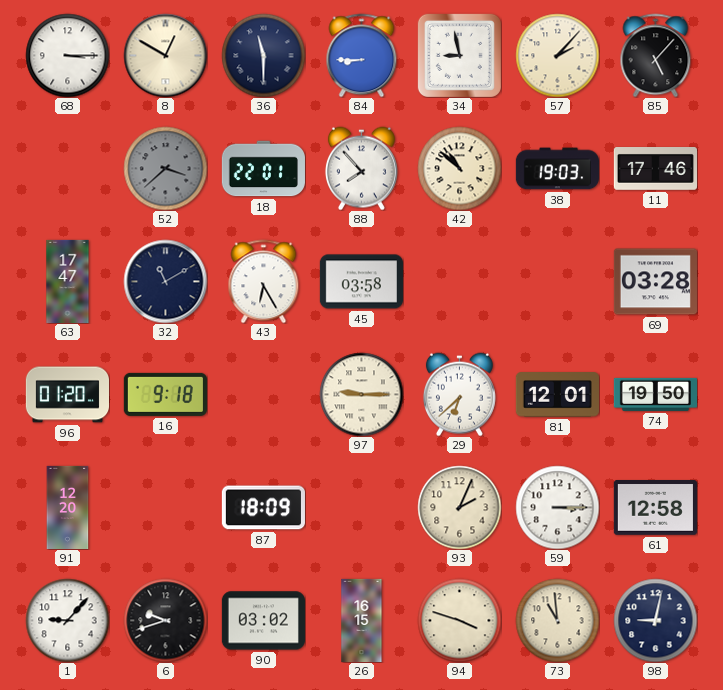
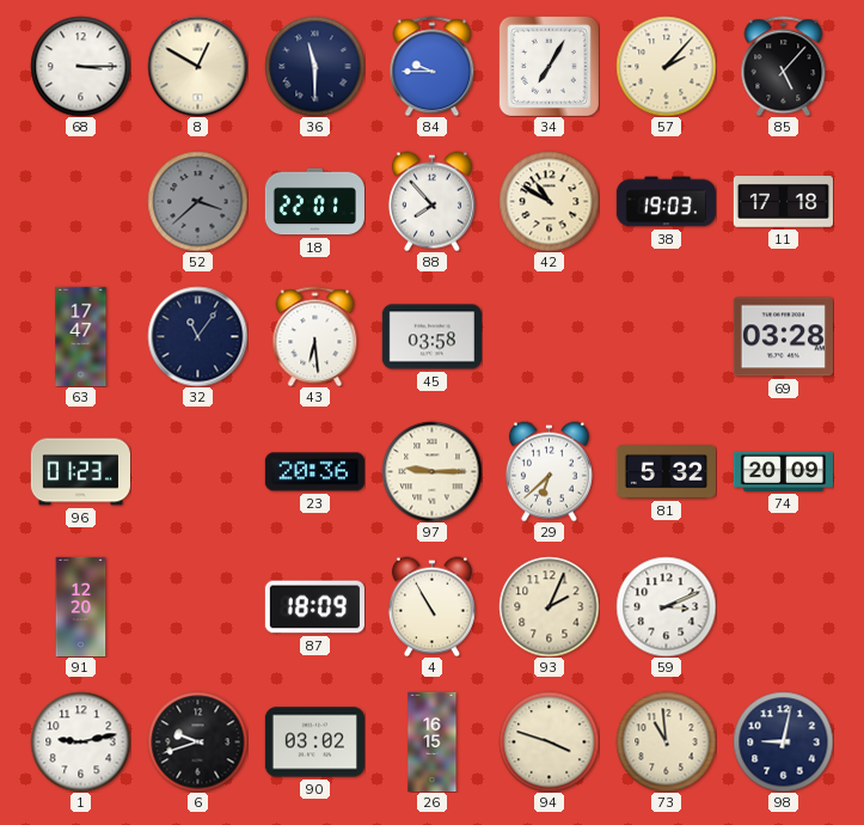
84: 8:45 -> 9:45
34: 8:58 -> 7:05
42: 10:52 -> 10:50
11: 17:46 -> 17:18
32: 11:10 -> 11:06
43: 6:25 -> 6:29
96: 01:20 -> 01:23
16: 9:18 -> none
23: none -> 20:36
81: 12:01 -> 5:32
74: 19:50 -> 20:09
4: none -> 10:55
59: 3:15 -> 3:11
61: 12:58 -> none
1: 9:07 -> 9:13
